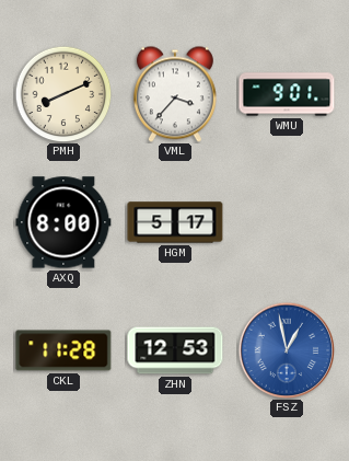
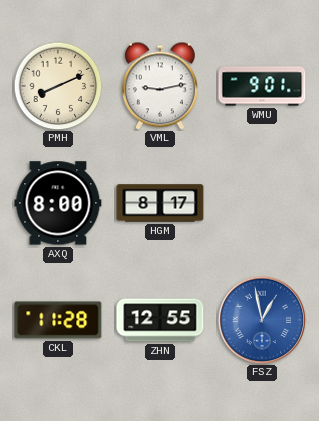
VML: 3:37 -> 9:13
HGM: 5:17 -> 8:17
ZHN: 12:53 -> 12:55
